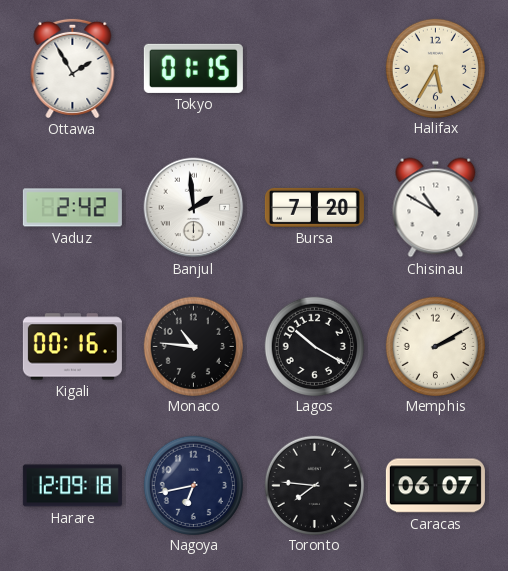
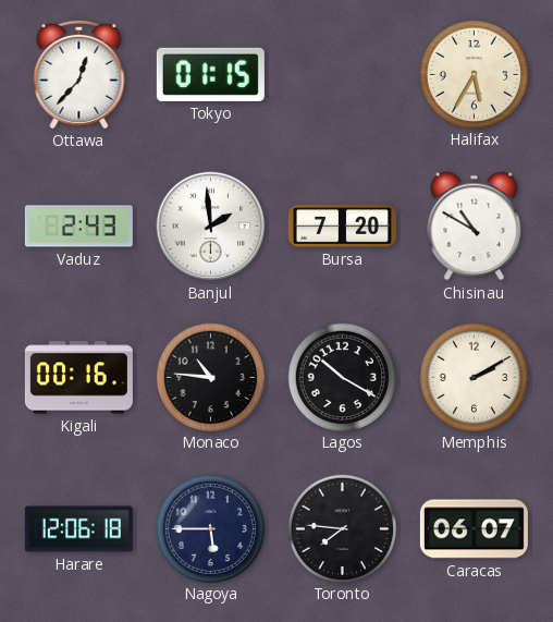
Ottawa: 1:55 -> 12:37
Vaduz: 2:42 -> 2:43
Harare: 12:09 -> 12:06
Nagoya: 6:43 -> 5:45
